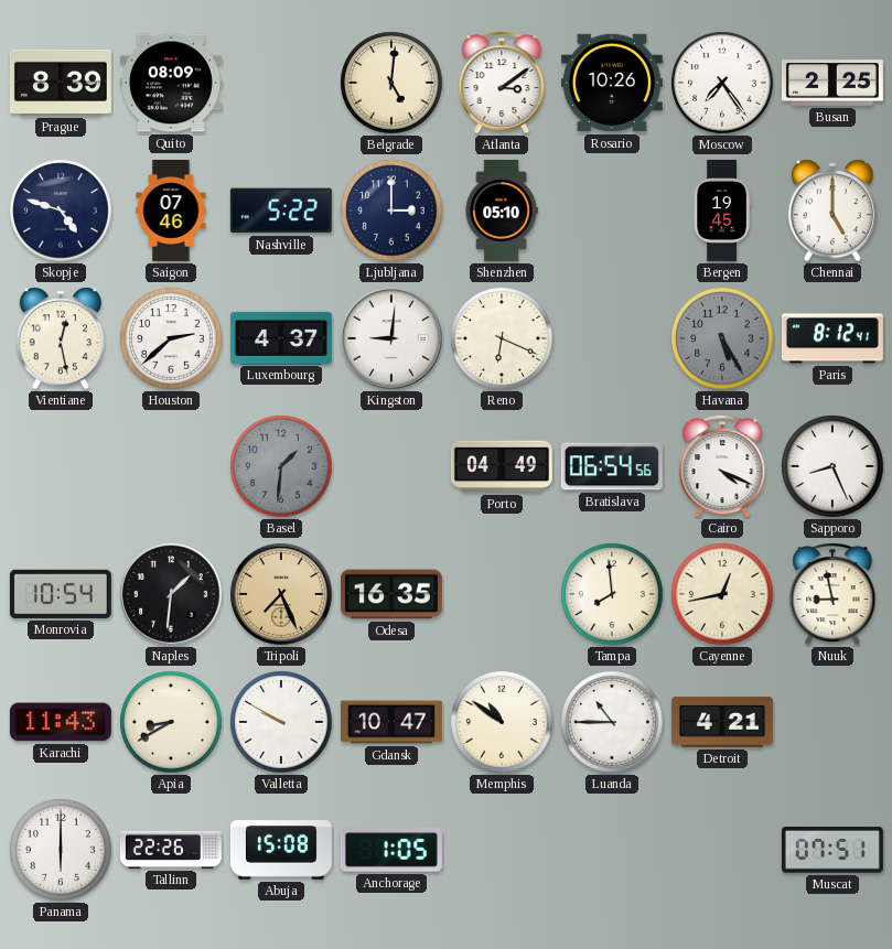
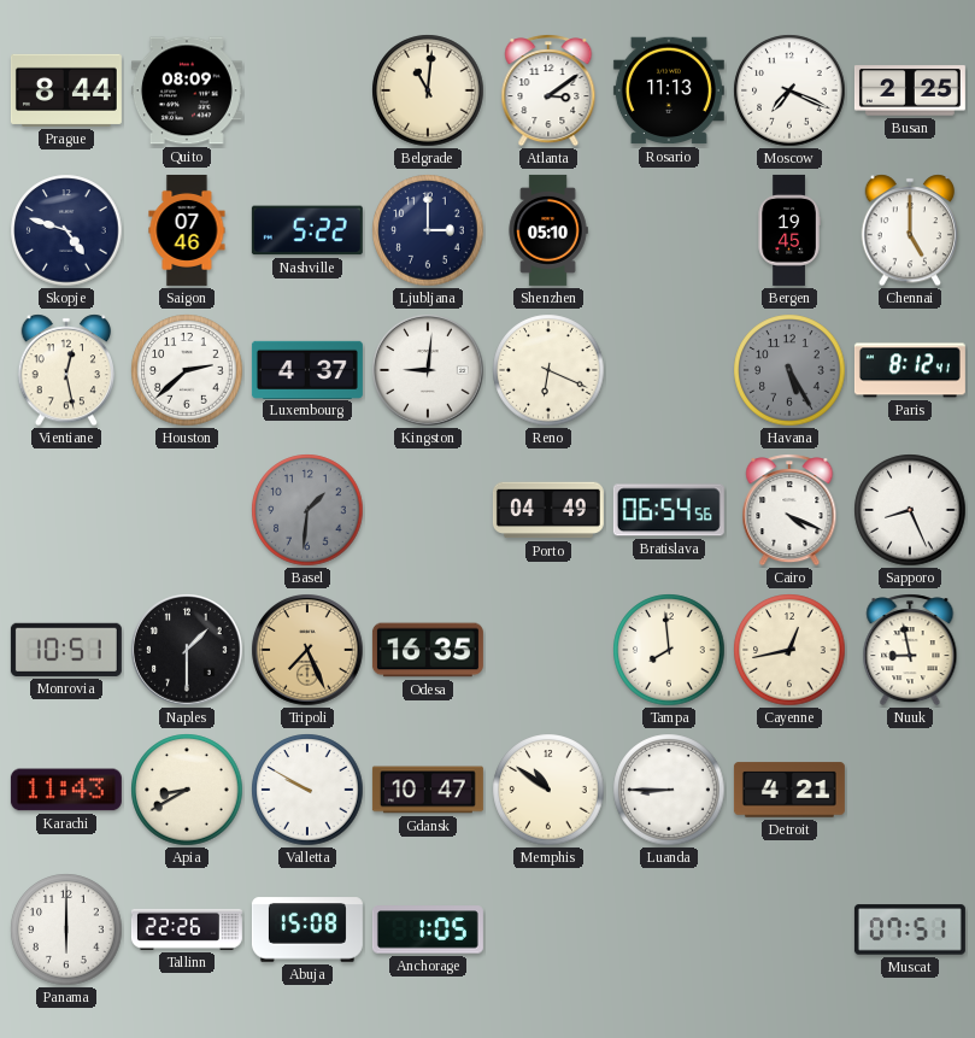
Prague: 8:39 -> 8:44
Belgrade: 5:01 -> 11:01
Rosario: 10:26 -> 11:13
Moscow: 7:24 -> 7:19
Monrovia: 10:54 -> 10:51
Naples: 1:31 -> 1:30
Luanda: 10:45 -> 8:45
